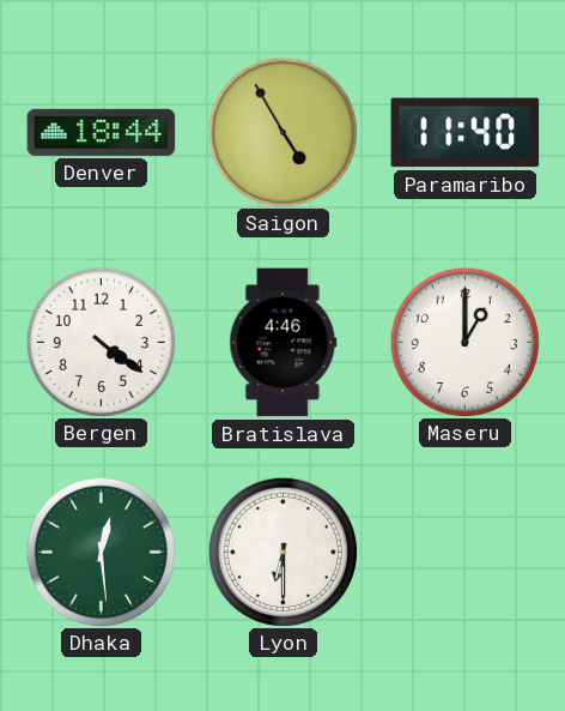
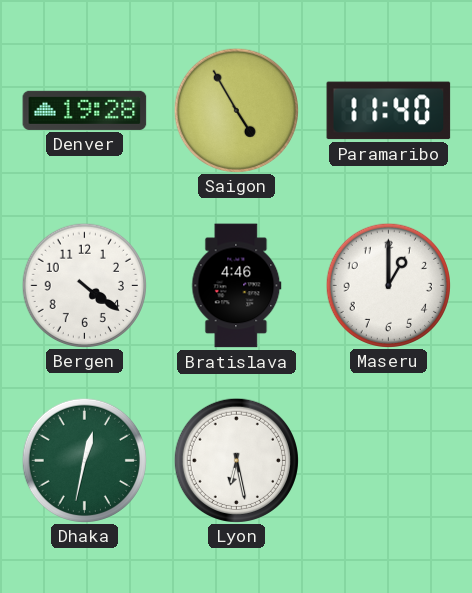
Denver: 18:44 -> 19:28
Dhaka: 12:29 -> 12:32
Lyon: 6:30 -> 6:28
